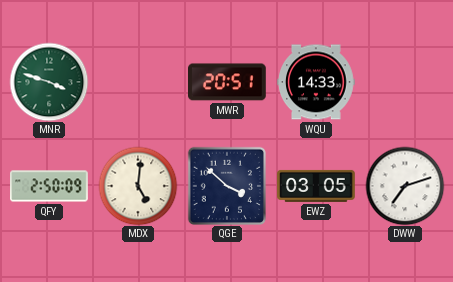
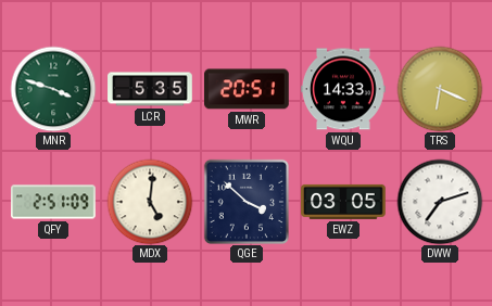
LCR: none -> 5:35
TRS: none -> 6:19
QFY: 2:50 -> 2:51
